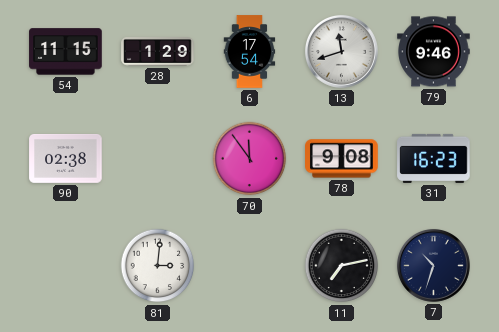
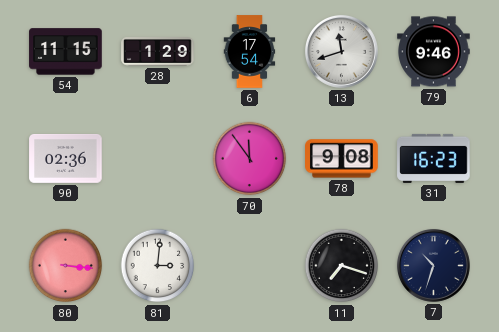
90: 02:38 -> 02:36
80: none -> 3:16
11: 7:13 -> 7:18
